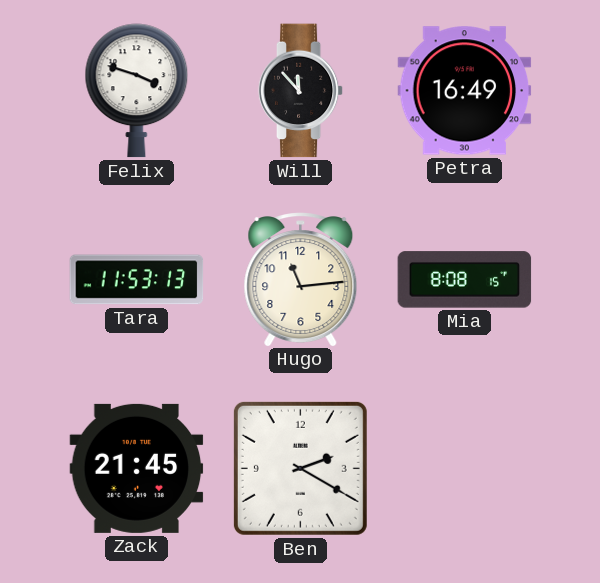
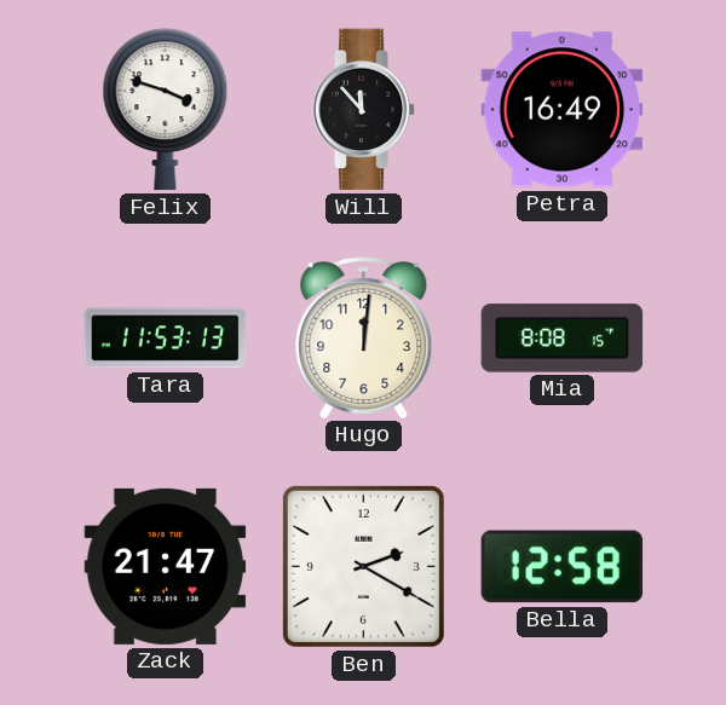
Hugo: 11:14 -> 12:01
Zack: 21:45 -> 21:47
Bella: none -> 12:58
